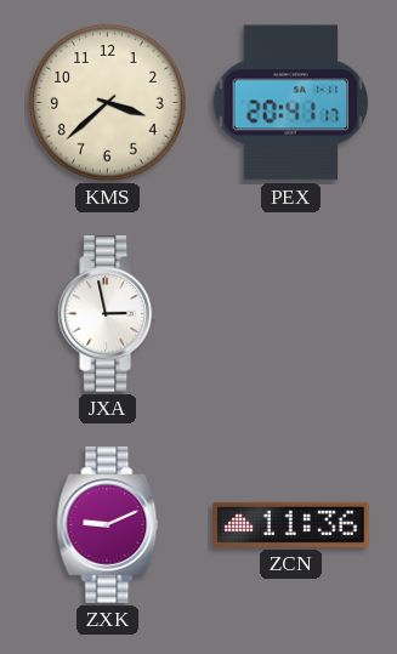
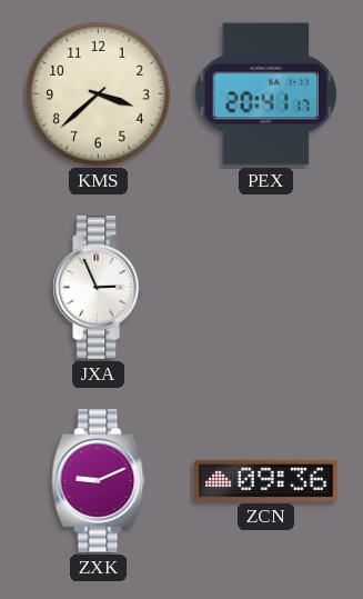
JXA: 2:58 -> 2:56
ZCN: 11:36 -> 09:36
